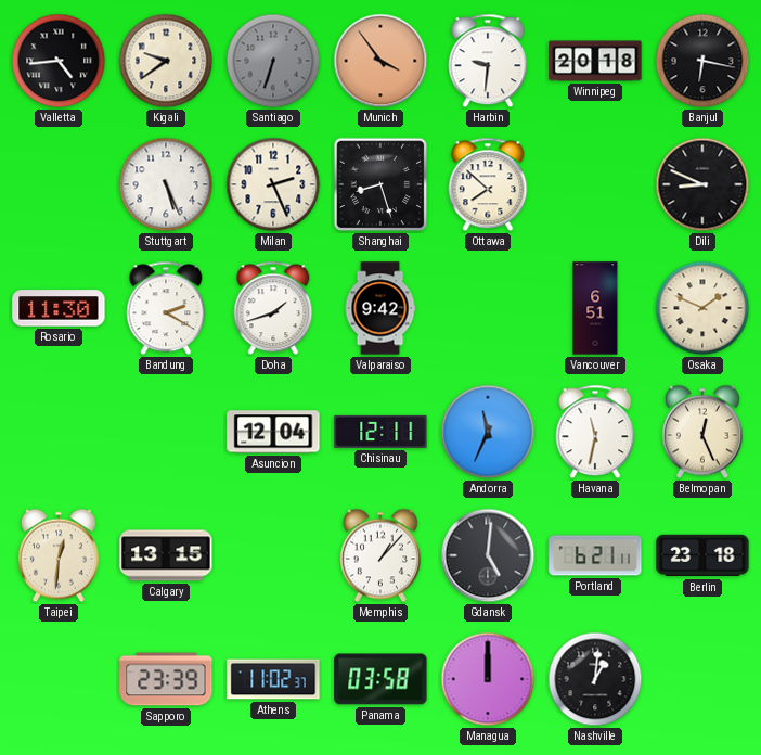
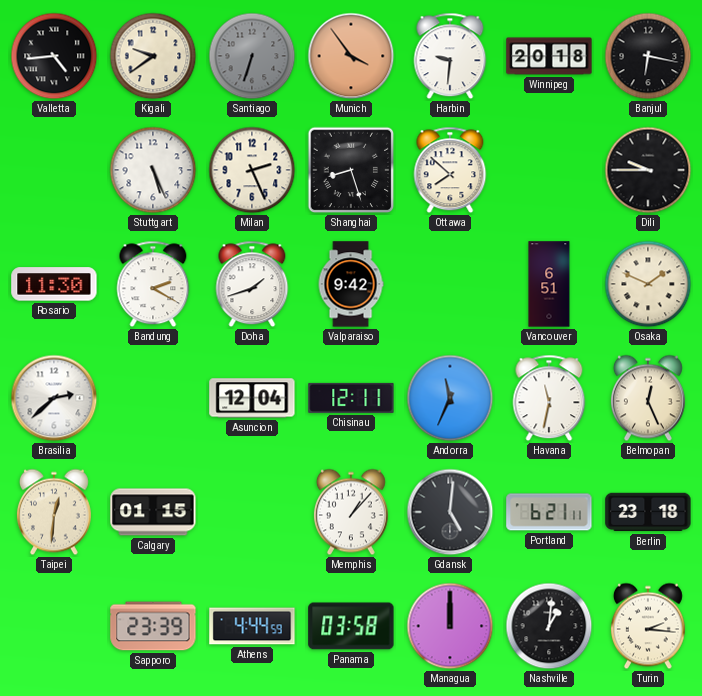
Dili: 8:49 -> 9:45
Brasilia: none -> 2:38
Calgary: 13:15 -> 01:15
Athens: 11:02 -> 4:44
Turin: none -> 2:16
